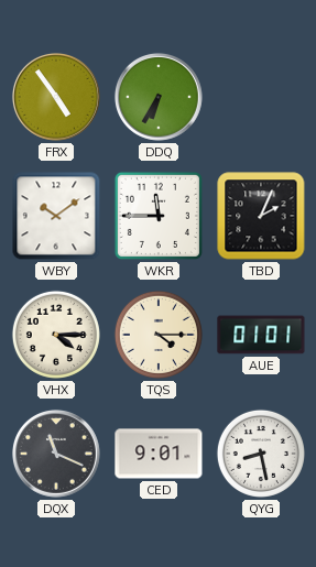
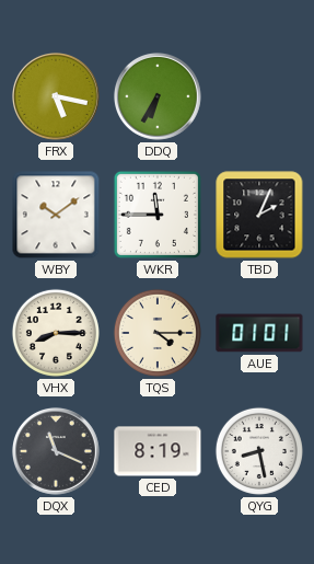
FRX: 4:54 -> 5:17
VHX: 4:15 -> 8:15
CED: 9:01 -> 8:19
